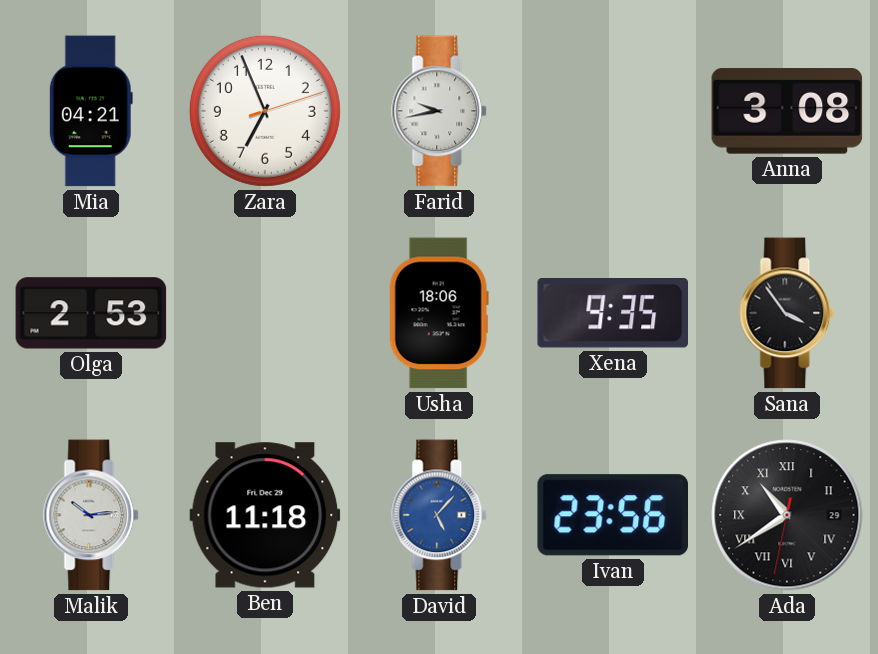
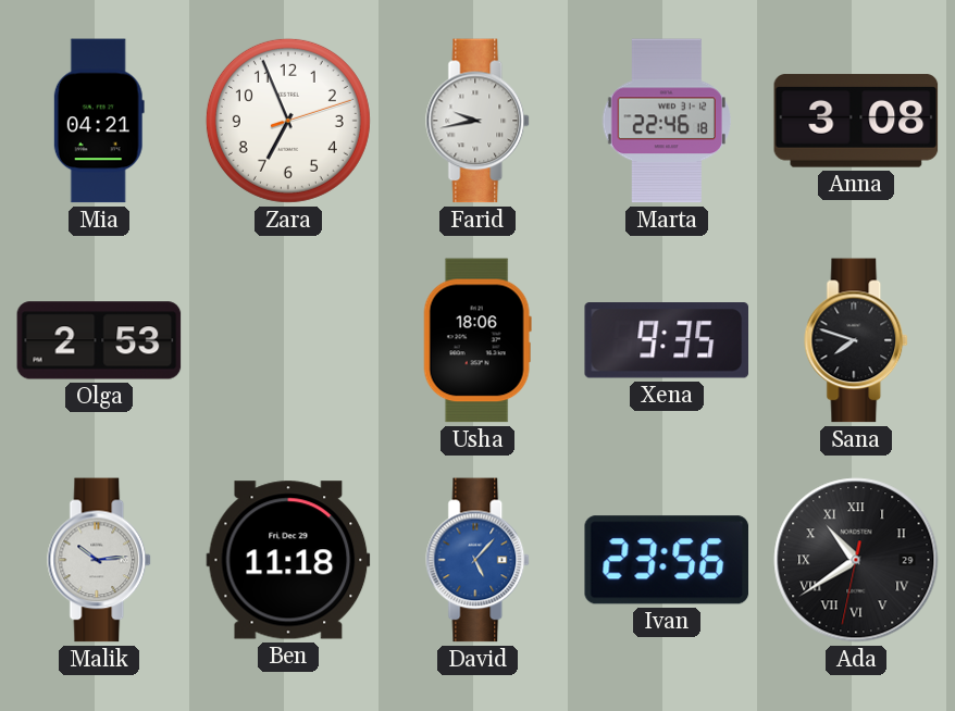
Marta: none -> 22:46
Sana: 3:54 -> 7:48
